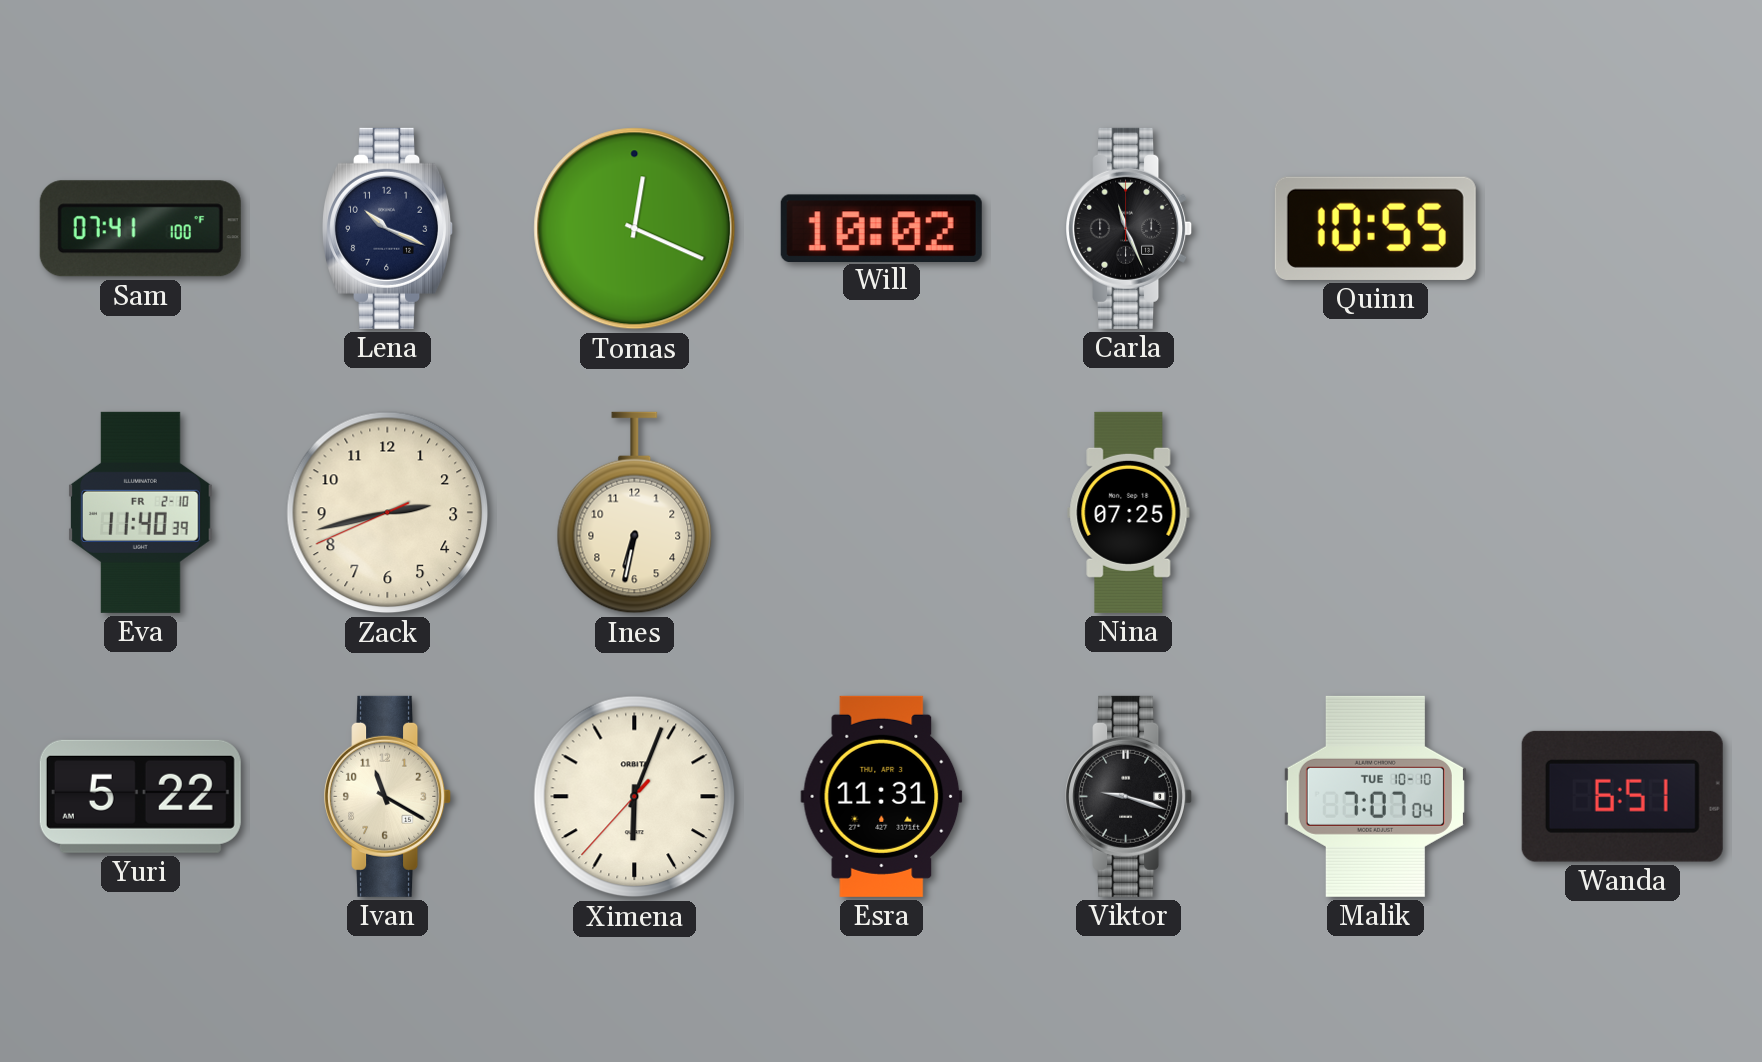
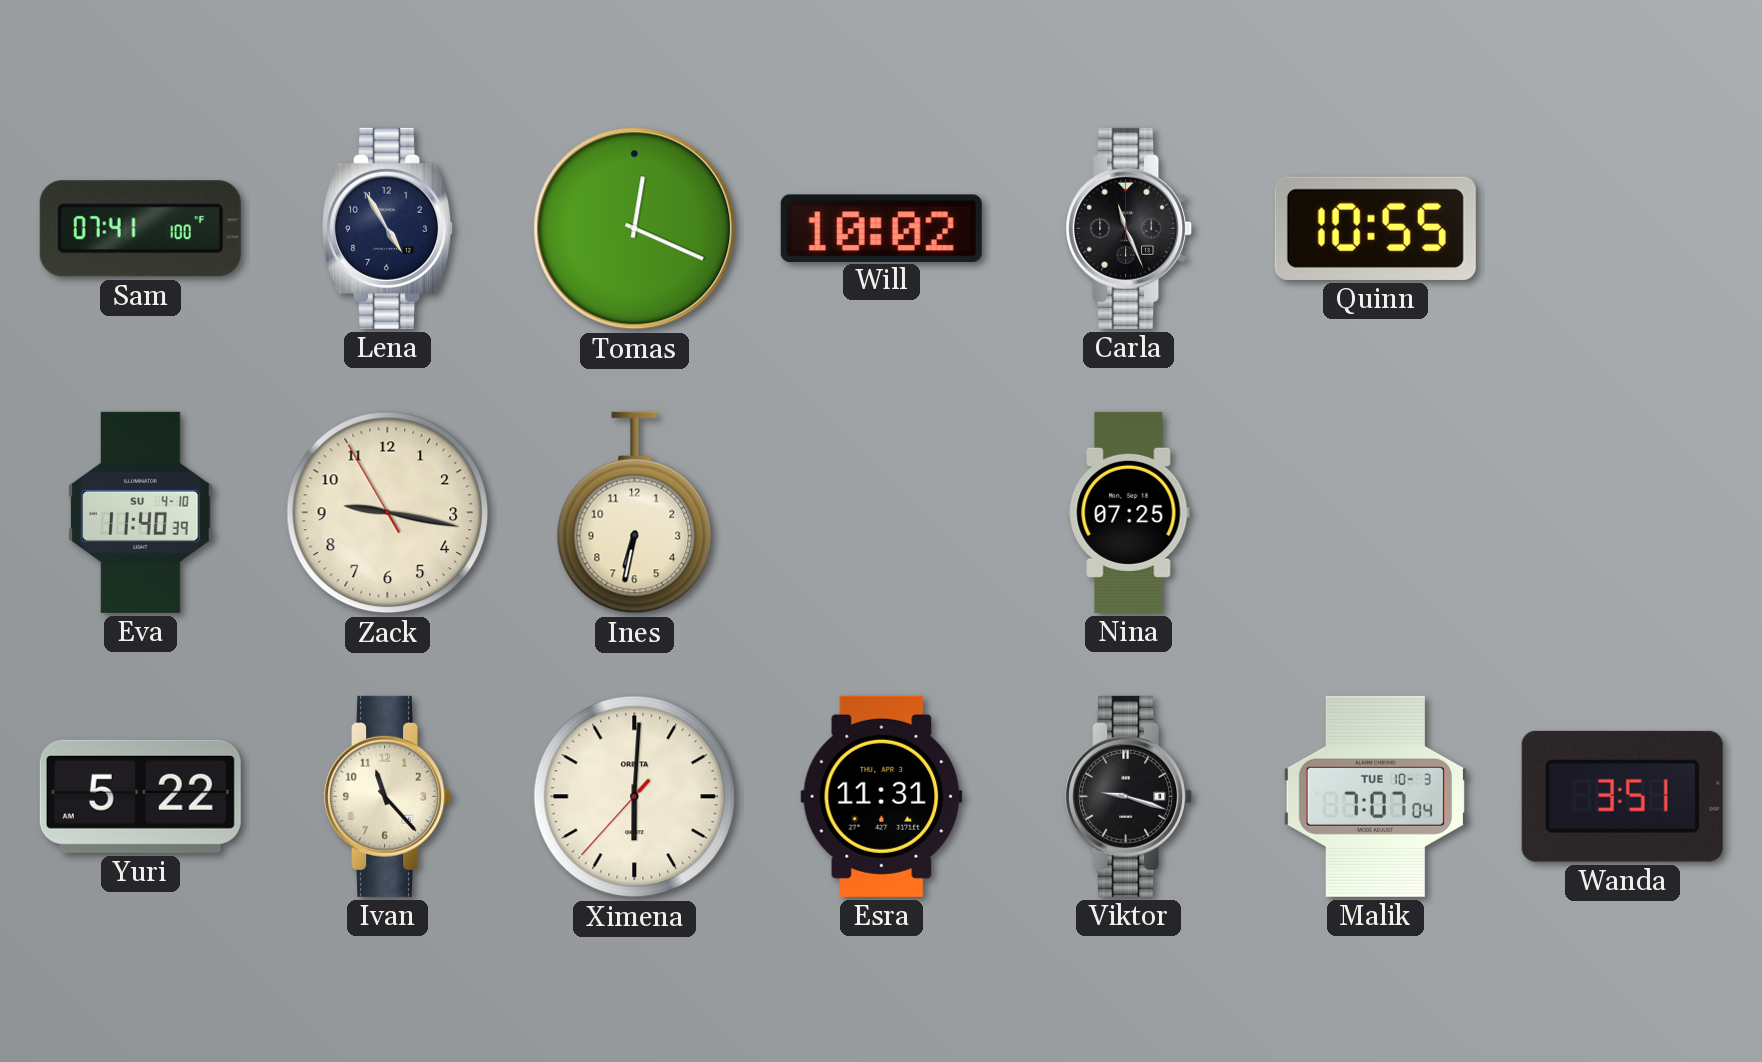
Lena: 10:19 -> 4:55
Eva date: FR 2-10 -> SU 4-10
Zack: 2:42 -> 9:16
Ivan: 11:20 -> 11:23
Ximena: 6:03 -> 6:00
Malik date: TUE 10-10 -> TUE 10-3
Wanda: 6:51 -> 3:51
